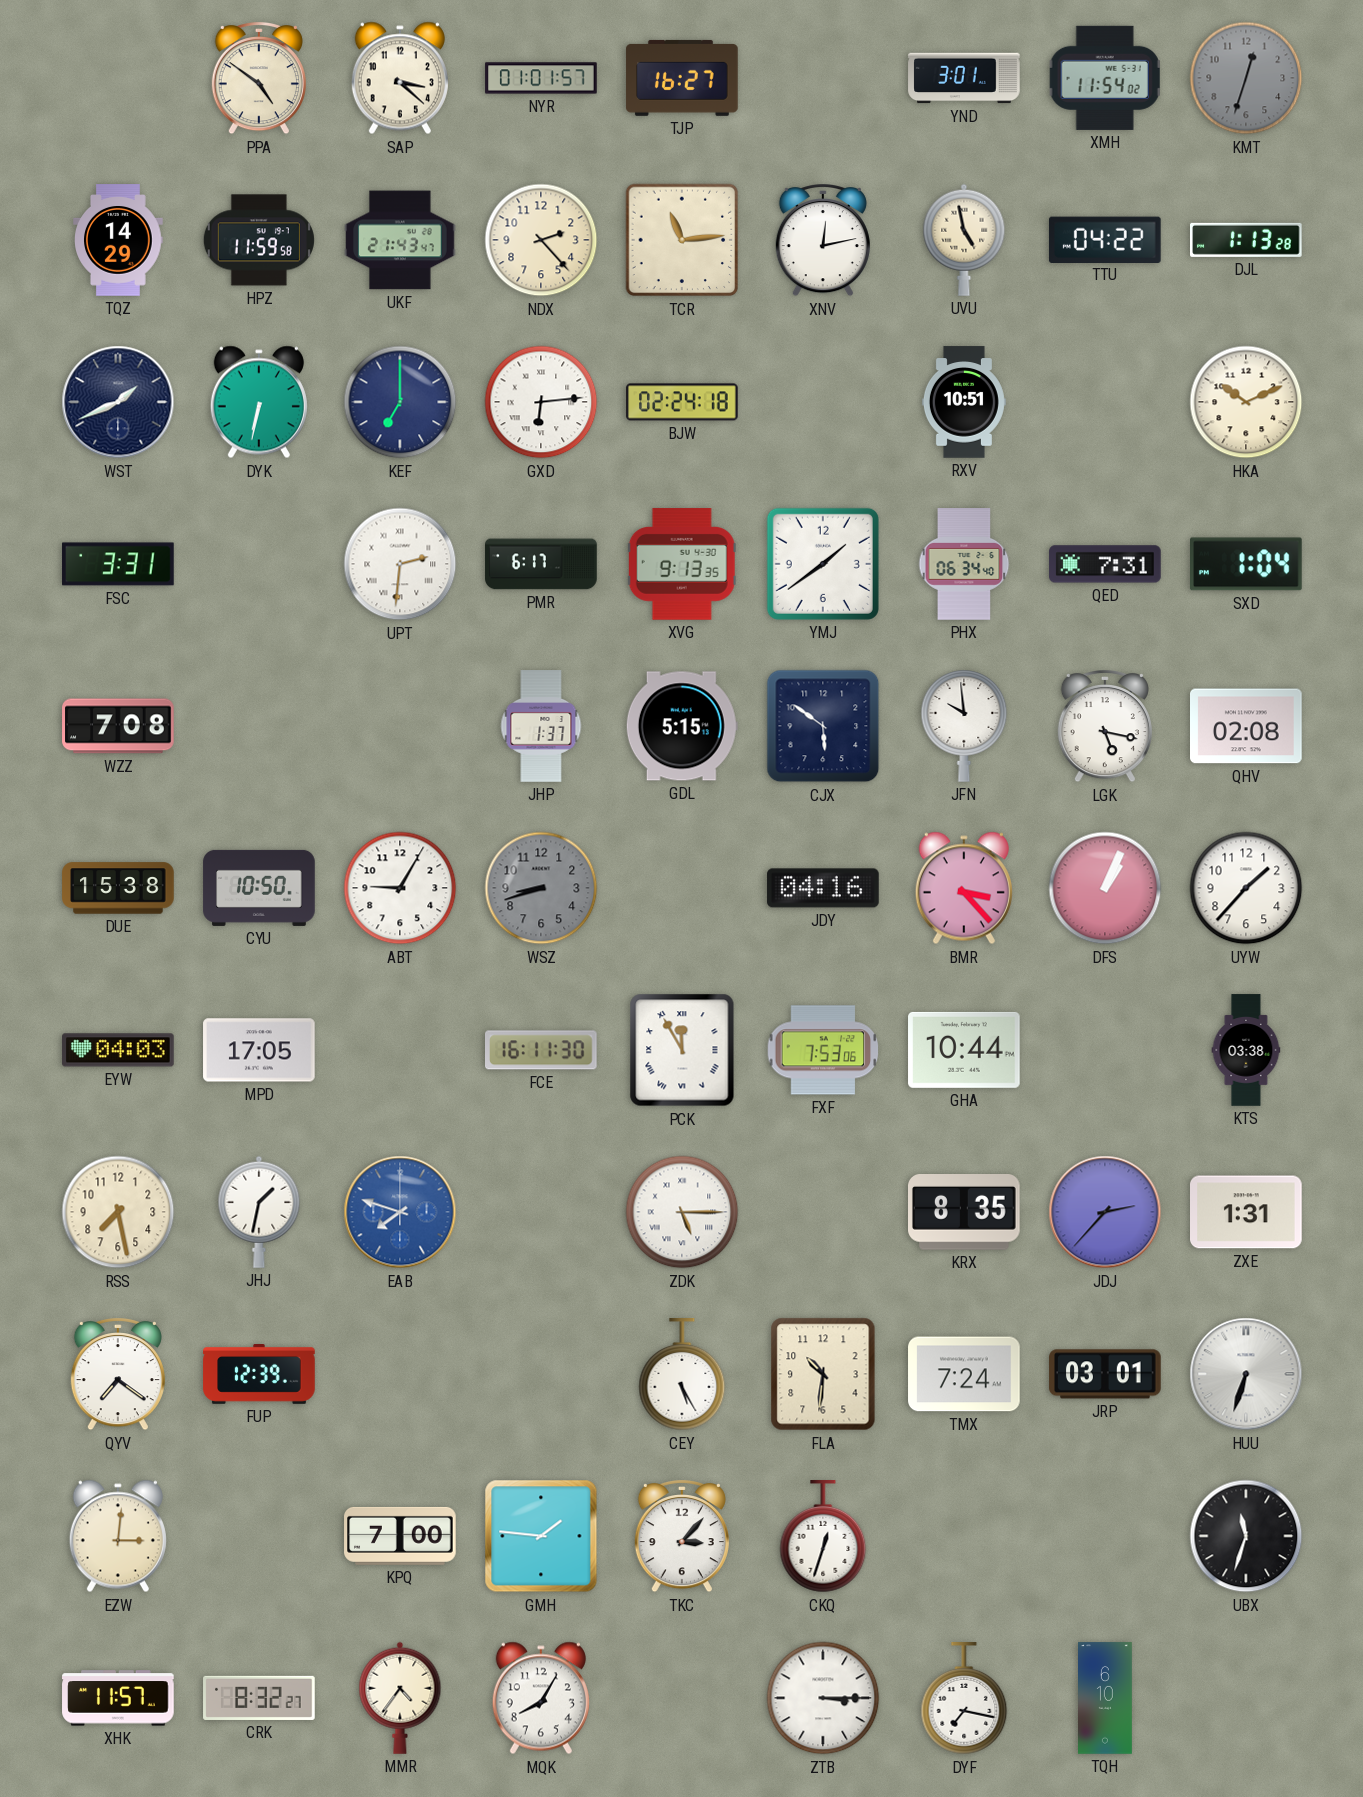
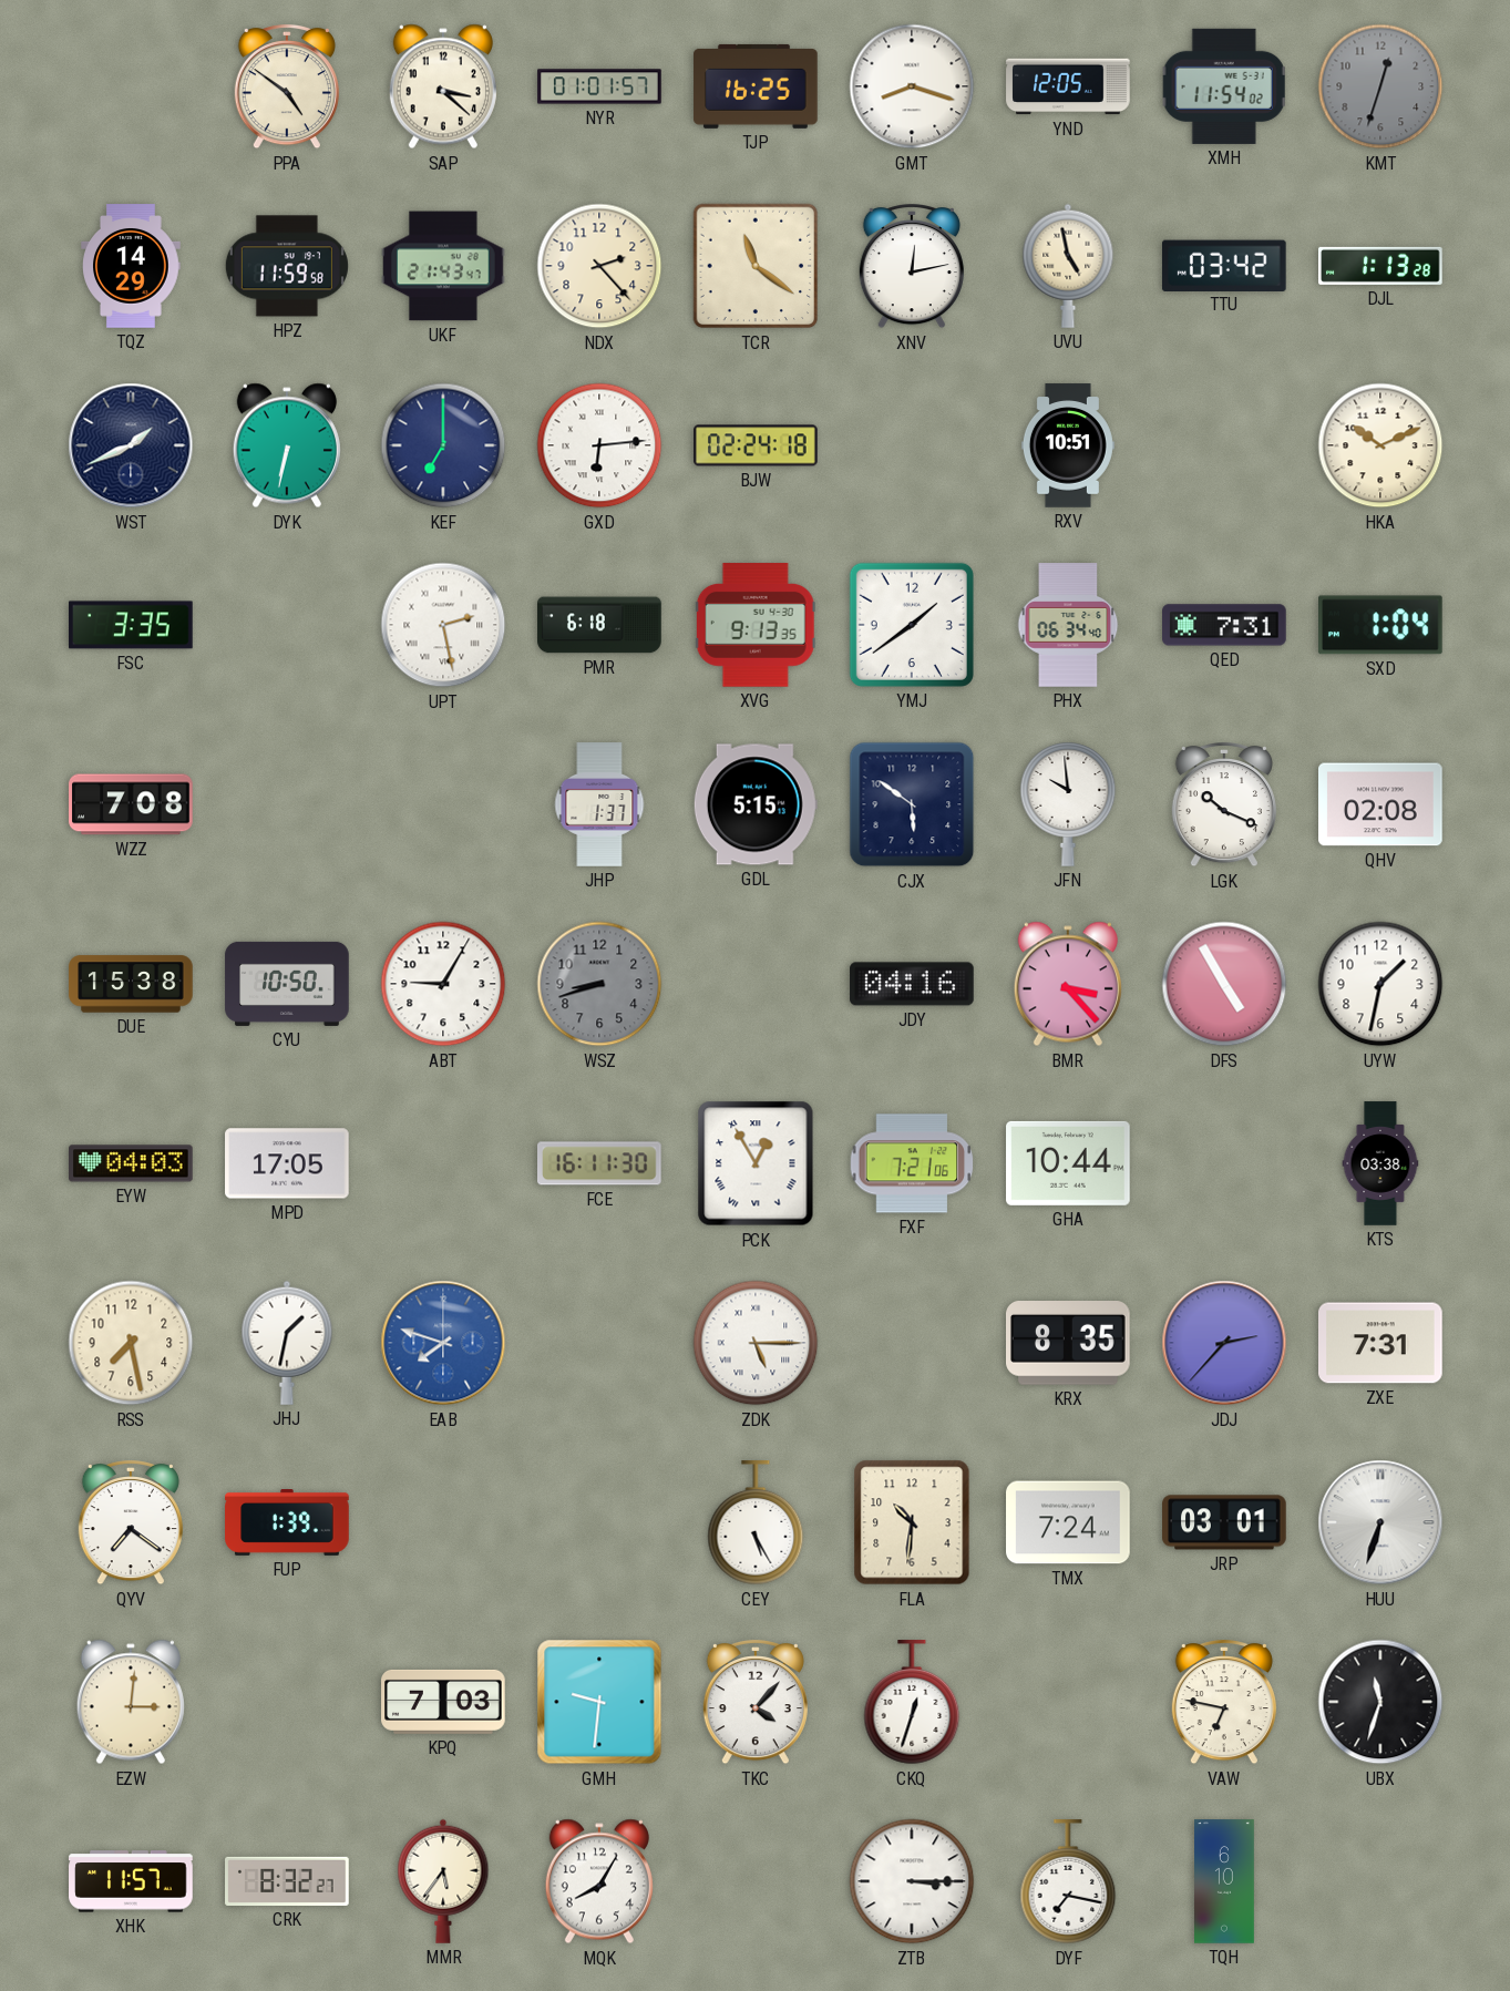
TJP: 16:27 -> 16:25
GMT: none -> 8:18
YND: 3:01 -> 12:05
TCR: 11:14 -> 11:21
TTU: 04:22 -> 03:42
FSC: 3:31 -> 3:35
UPT: 2:31 -> 2:28
PMR: 6:17 -> 6:18
LGK: 5:17 -> 10:19
DFS: 1:04 -> 4:55
UYW: 1:37 -> 1:32
PCK: 11:55 -> 12:55
FXF: 7:53 -> 7:21
ZXE: 1:31 -> 7:31
FUP: 12:39 -> 1:39
KPQ: 7:00 -> 7:03
GMH: 1:46 -> 9:31
TKC: 3:07 -> 4:07
VAW: none -> 6:47
MMR: 4:36 -> 5:36
